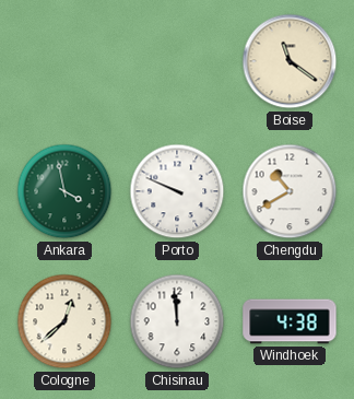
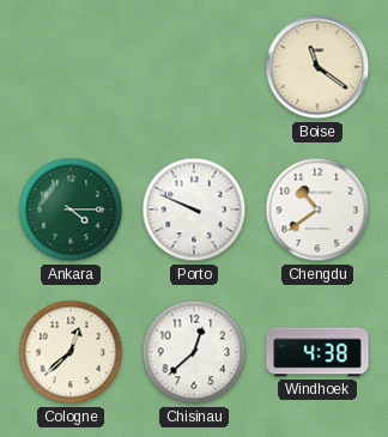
Ankara: 3:58 -> 4:15
Chengdu: 10:40 -> 10:39
Chisinau: 11:59 -> 12:38
